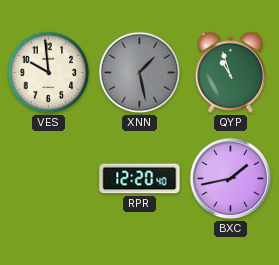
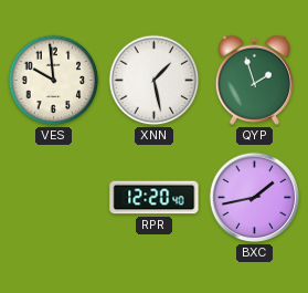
XNN dial: grey -> white
QYP: 10:57 -> 1:57
